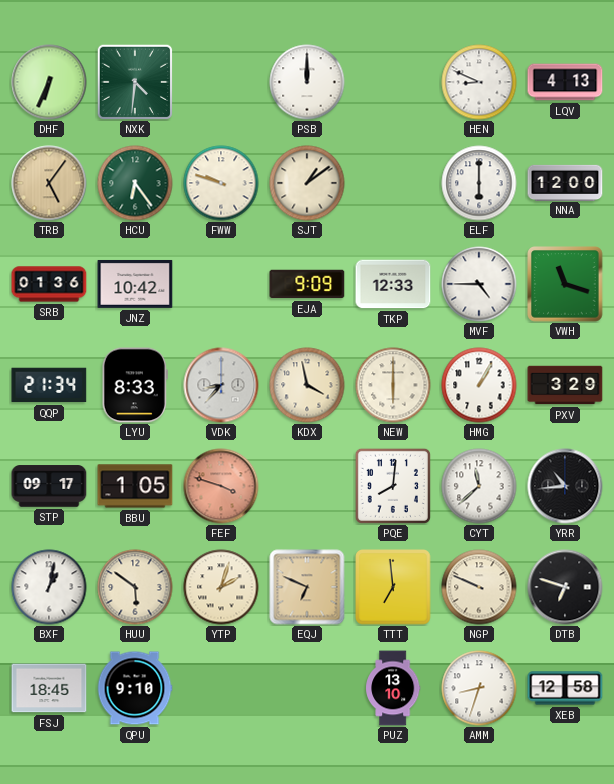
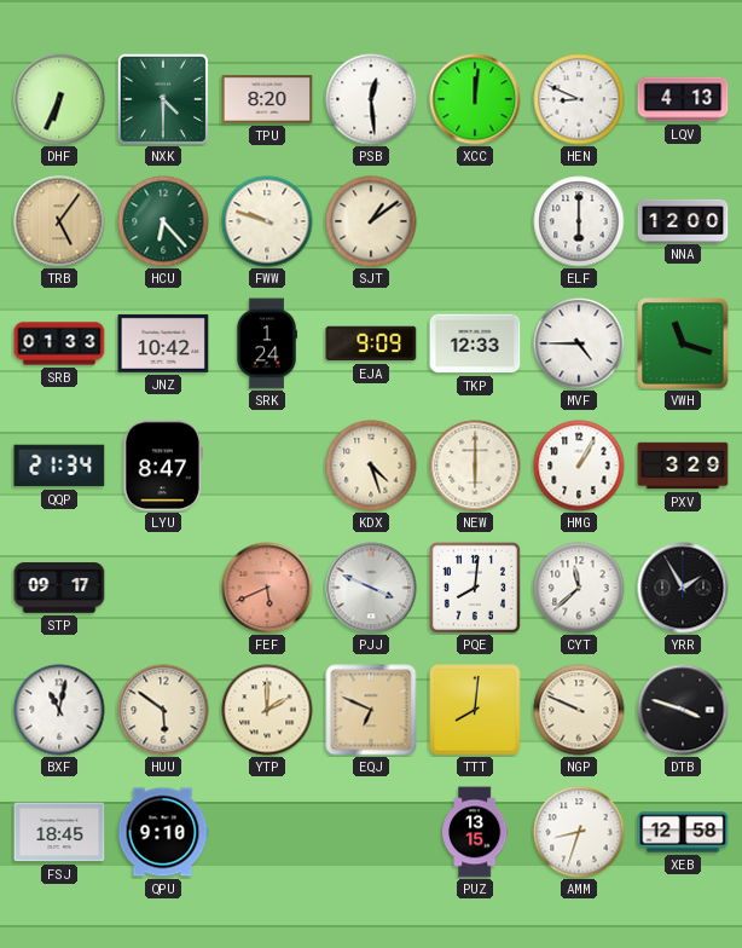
NXK: 4:31 -> 4:30
TPU: none -> 8:20
PSB: 12:00 -> 12:29
XCC: none -> 12:01
HCU: 6:24 -> 6:23
SRB: 01:36 -> 01:33
SRK: none -> 1:24
LYU: 8:33 -> 8:47
VDK: 8:37 -> none
KDX: 3:58 -> 4:27
BBU: 1:05 -> none
FEF: 3:48 -> 5:41
PJJ: none -> 3:49
YRR: 10:44 -> 1:55
BXF: 1:02 -> 11:02
YTP: 2:03 -> 2:00
TTT: 6:59 -> 8:01
DTB: 6:48 -> 3:48
PUZ: 13:10 -> 13:15
